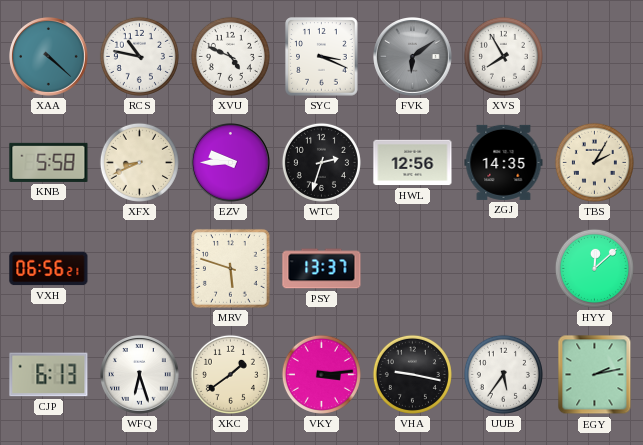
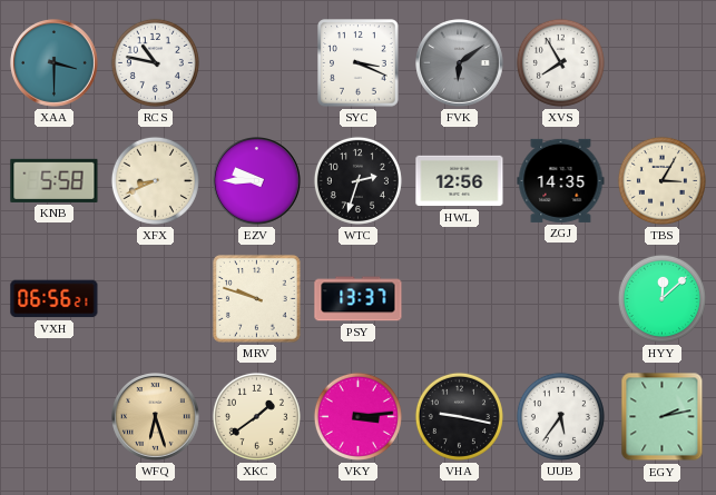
XAA: 4:22 -> 3:30
XVU: 4:49 -> none
TBS: 2:05 -> 3:05
MRV: 5:48 -> 9:48
CJP: 6:13 -> none
WFQ dial: white -> champagne
